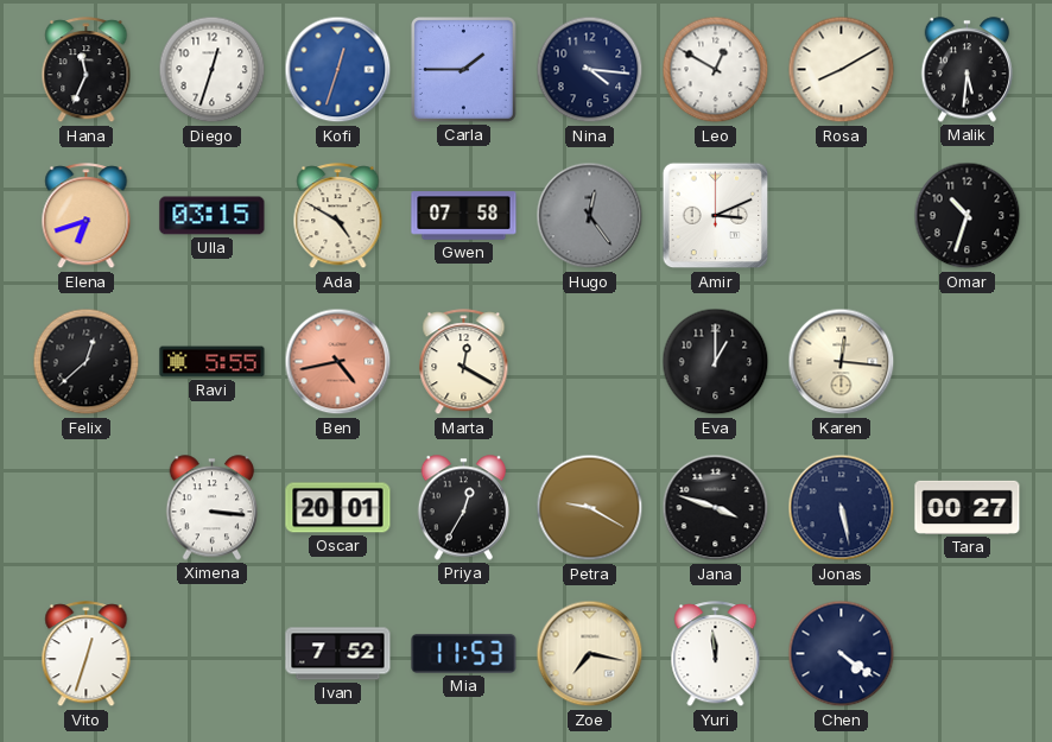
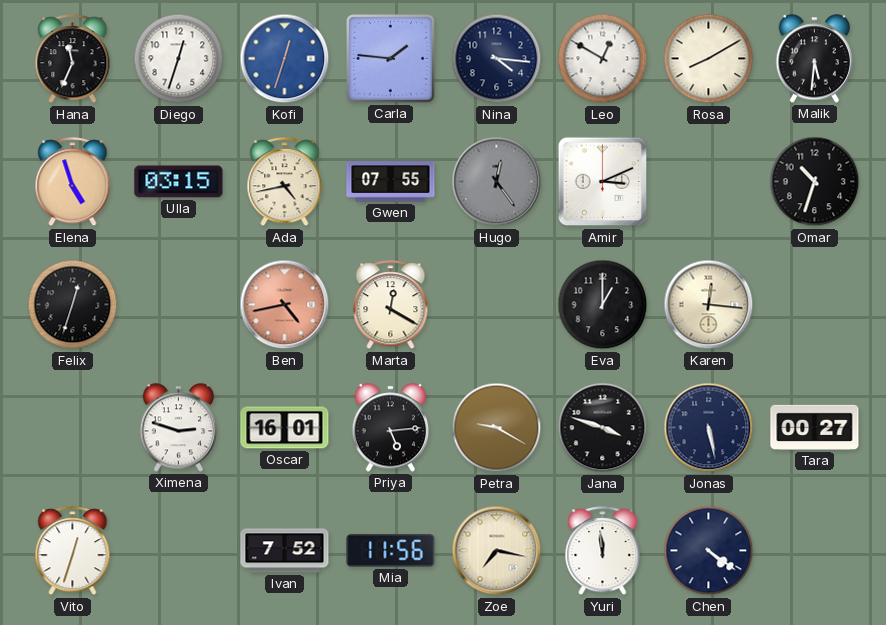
Carla: 1:45 -> 1:46
Elena: 6:42 -> 4:57
Ada: 4:50 -> 4:43
Gwen: 07:58 -> 07:55
Felix: 12:38 -> 12:33
Ravi: 5:55 -> none
Ximena: 3:16 -> 2:48
Oscar: 20:01 -> 16:01
Priya: 12:35 -> 5:14
Mia: 11:53 -> 11:56
